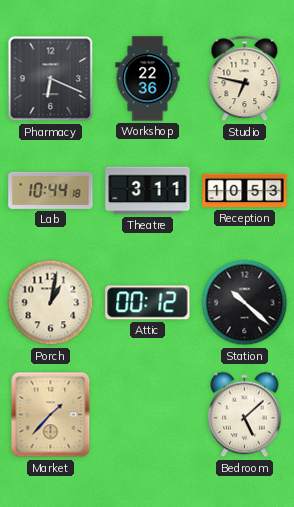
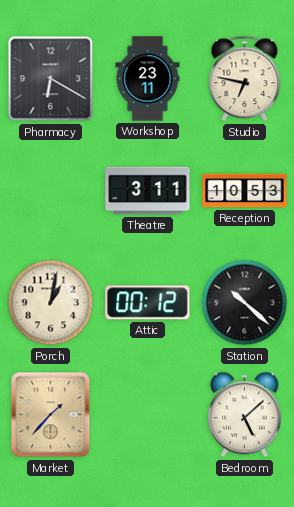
Pharmacy: 6:19 -> 6:20
Workshop: 22:36 -> 23:11
Lab: 10:44 -> none
